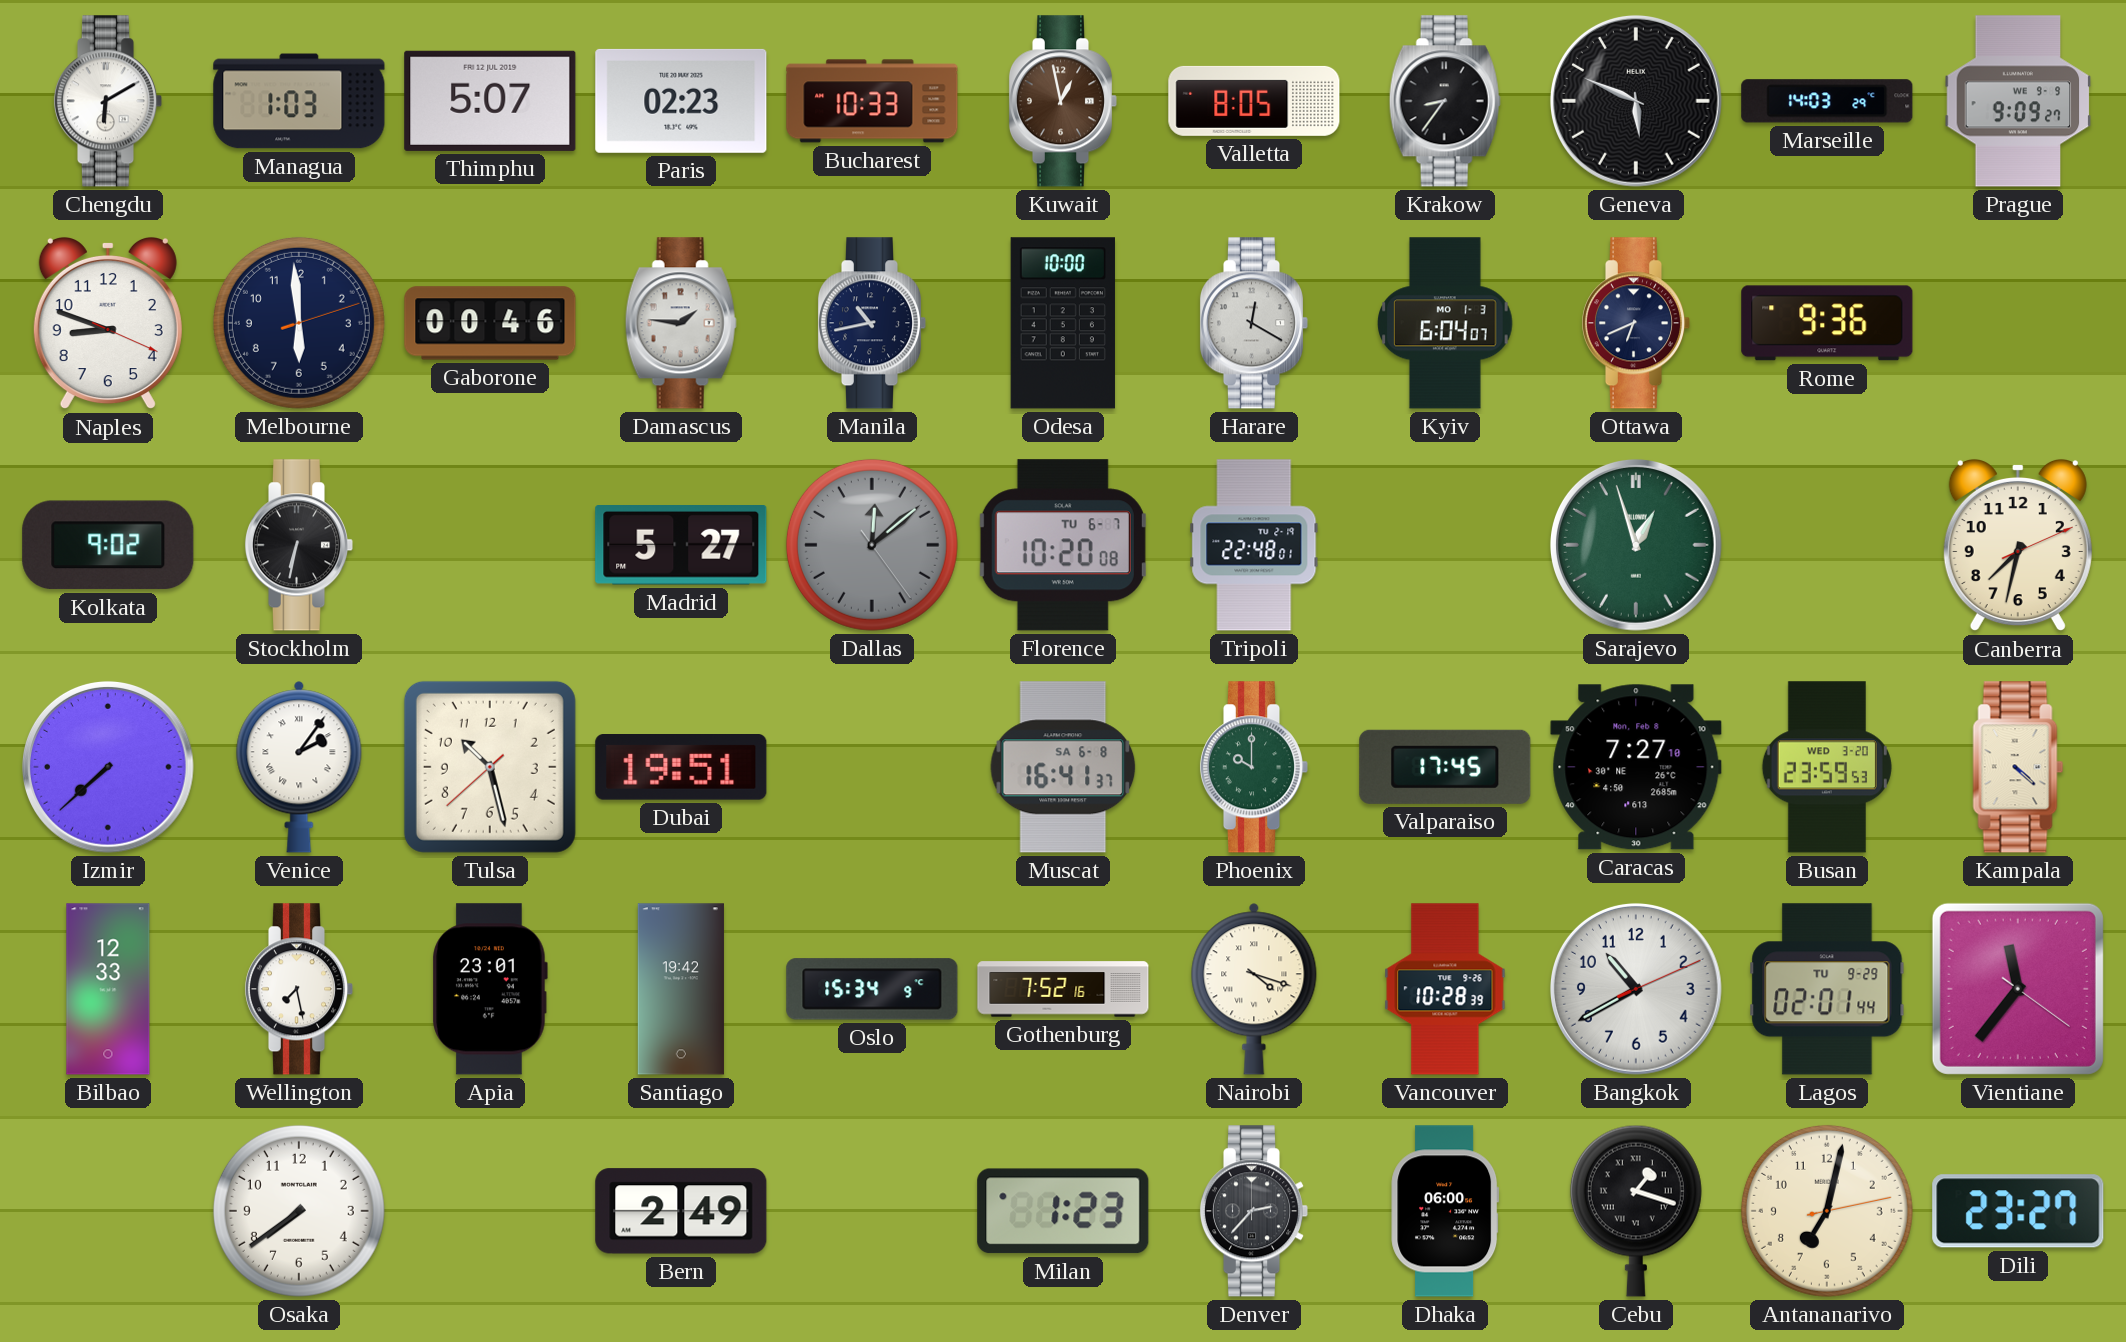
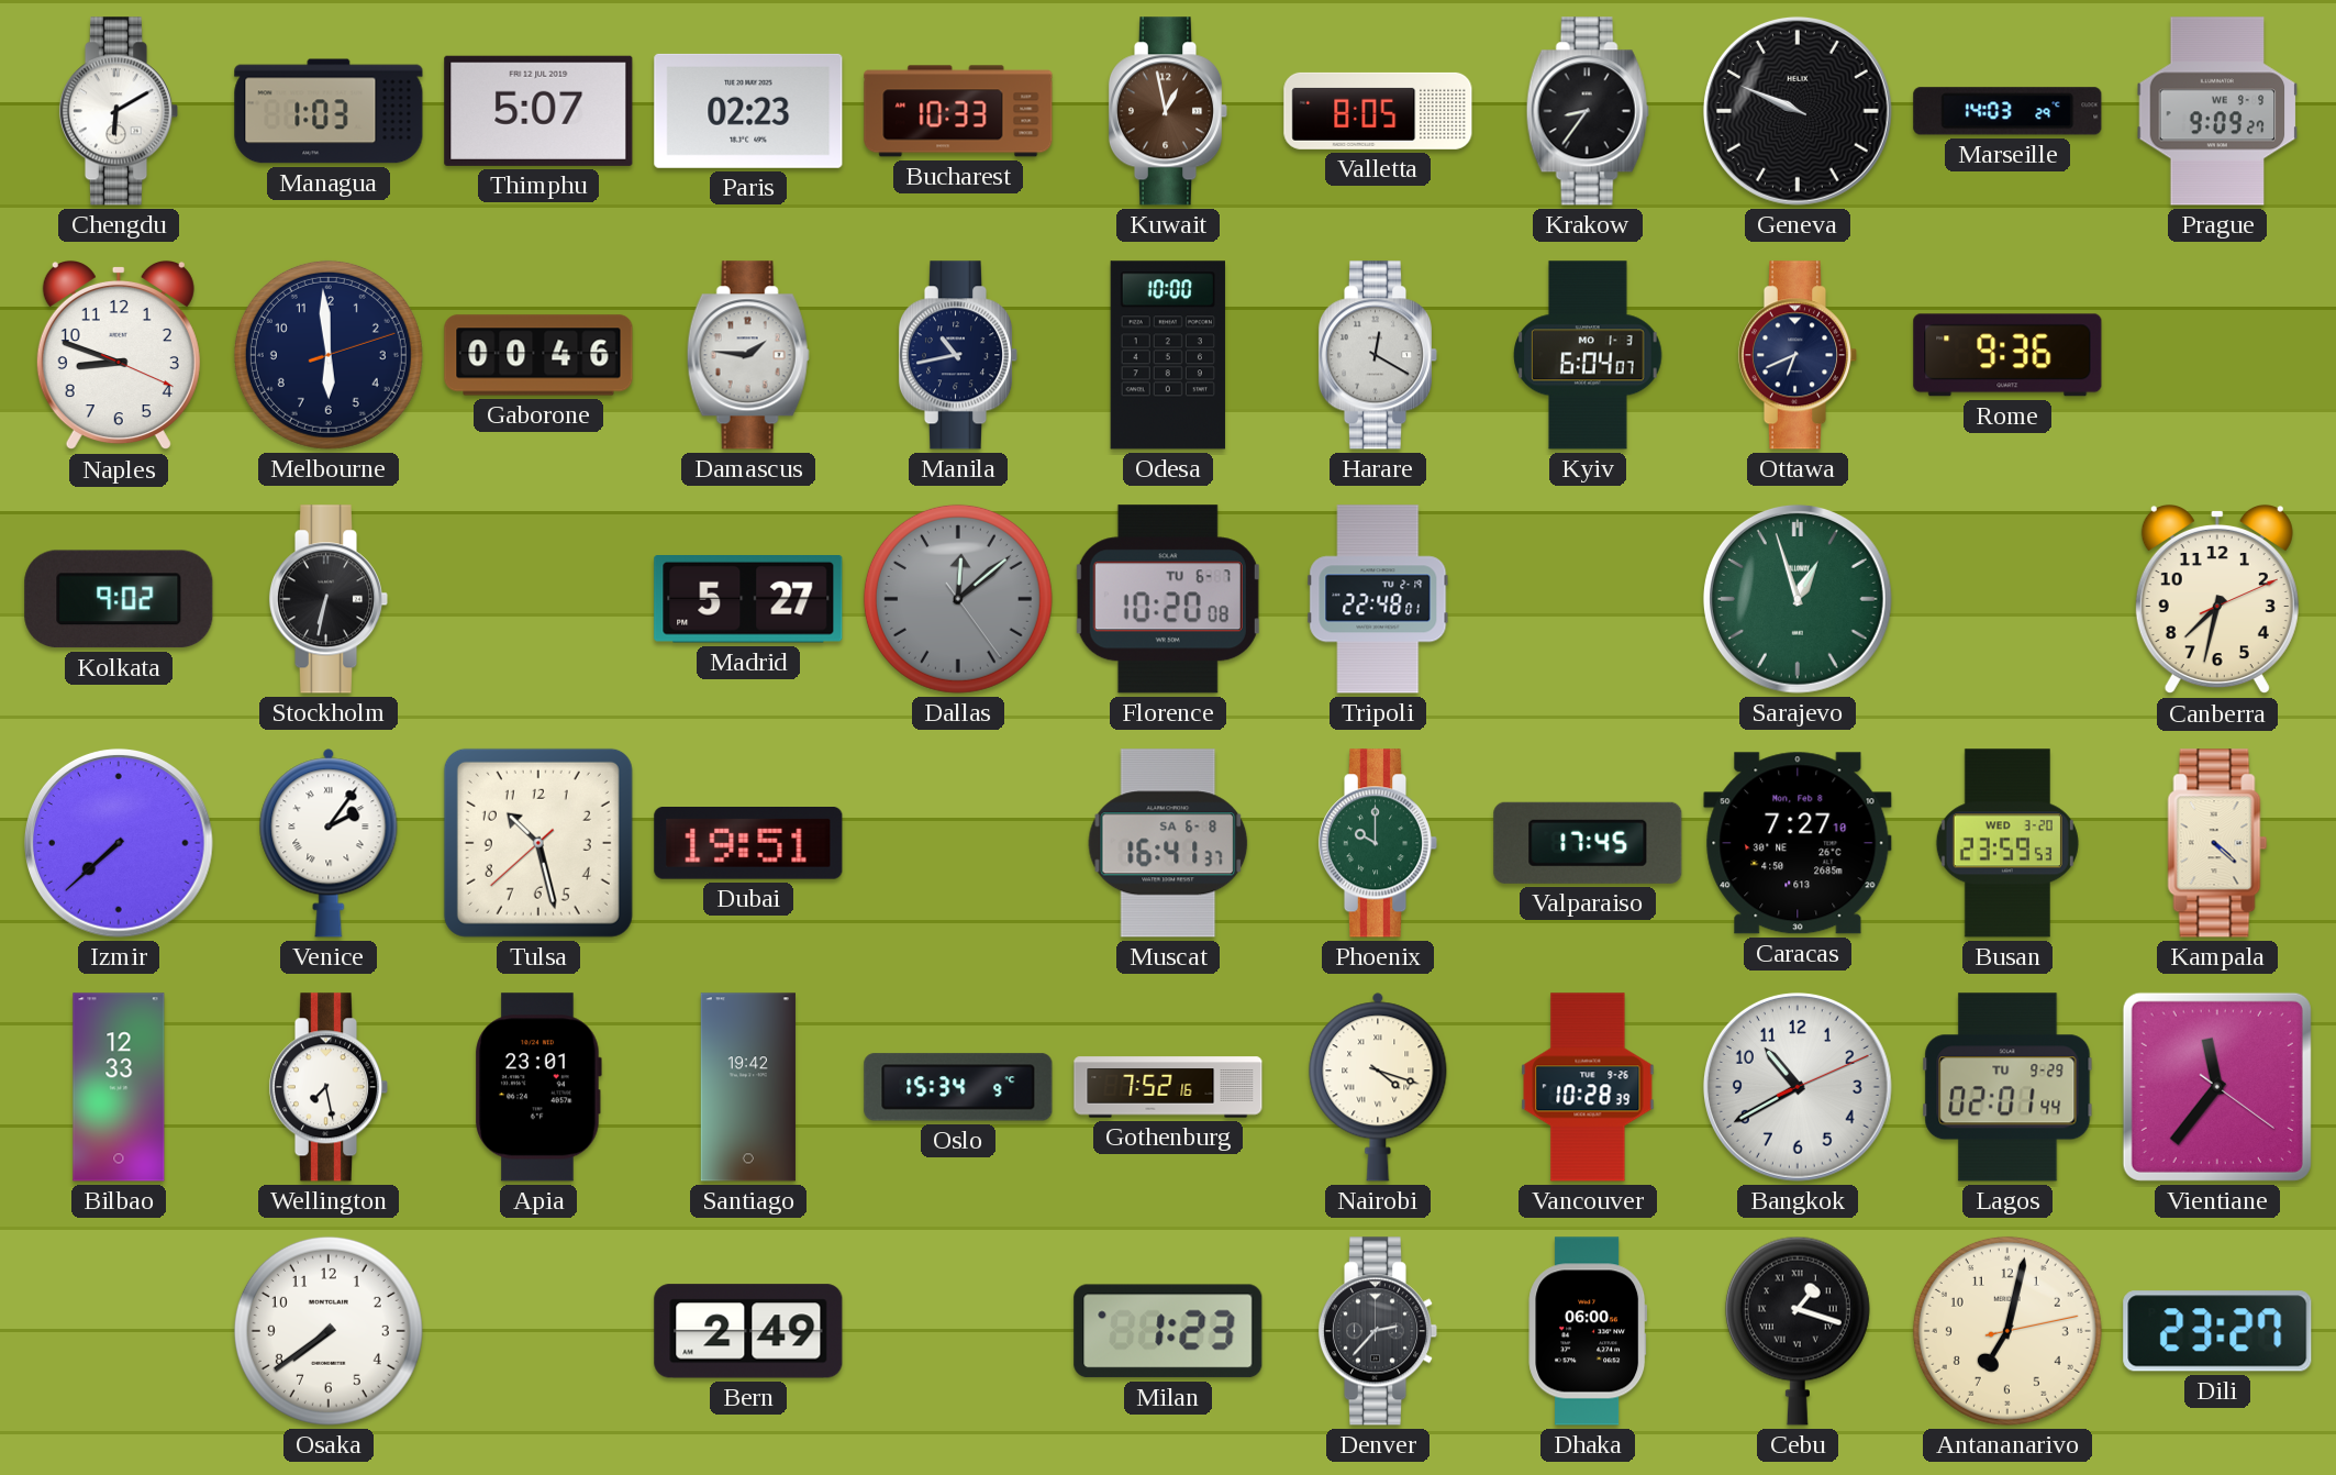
Geneva: 5:49 -> 9:49
